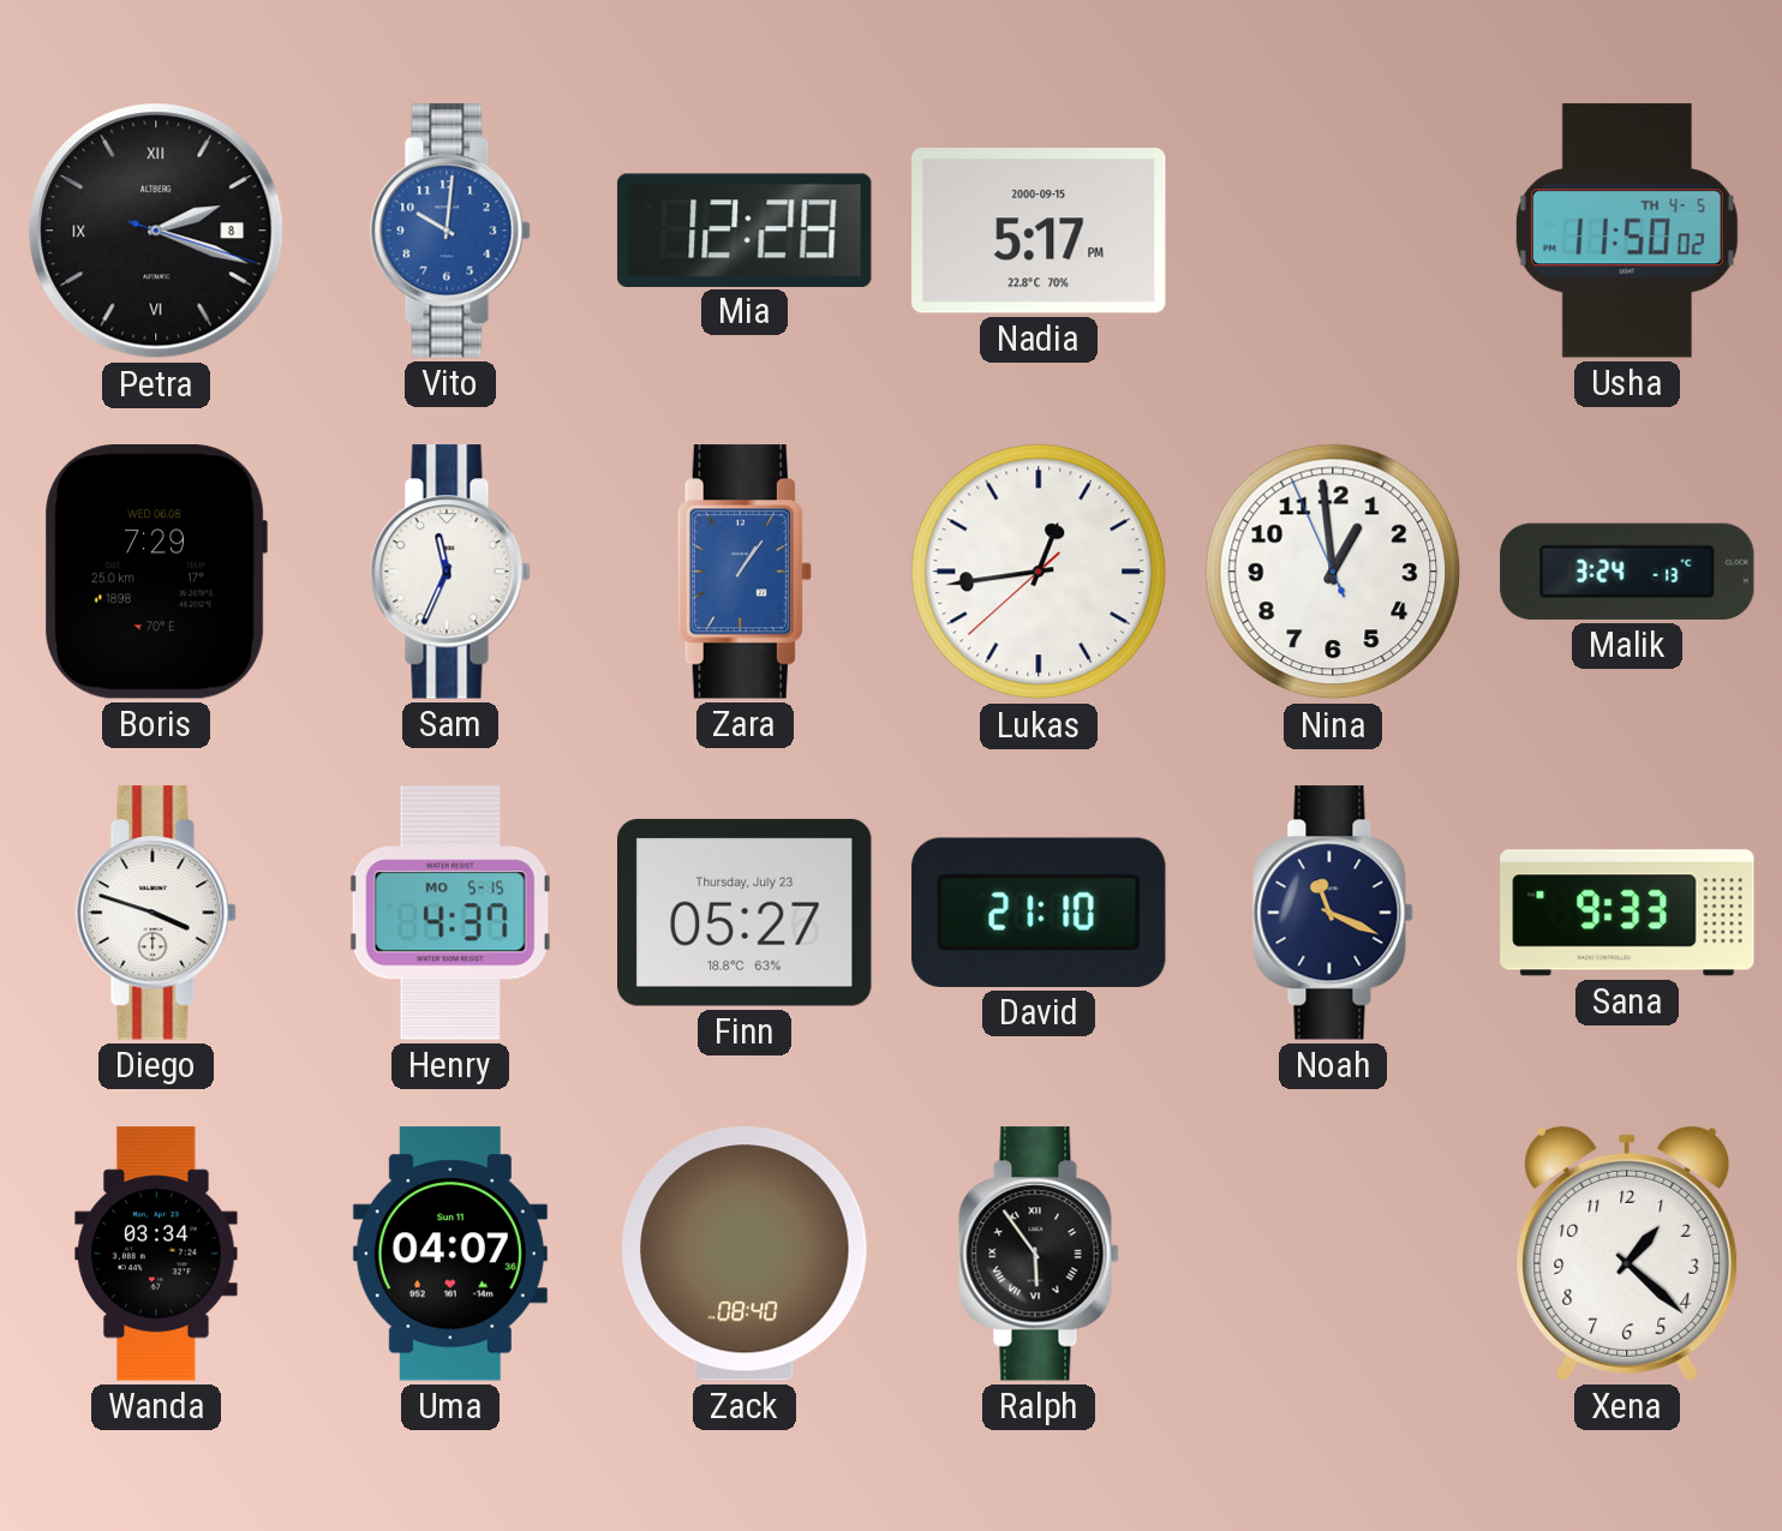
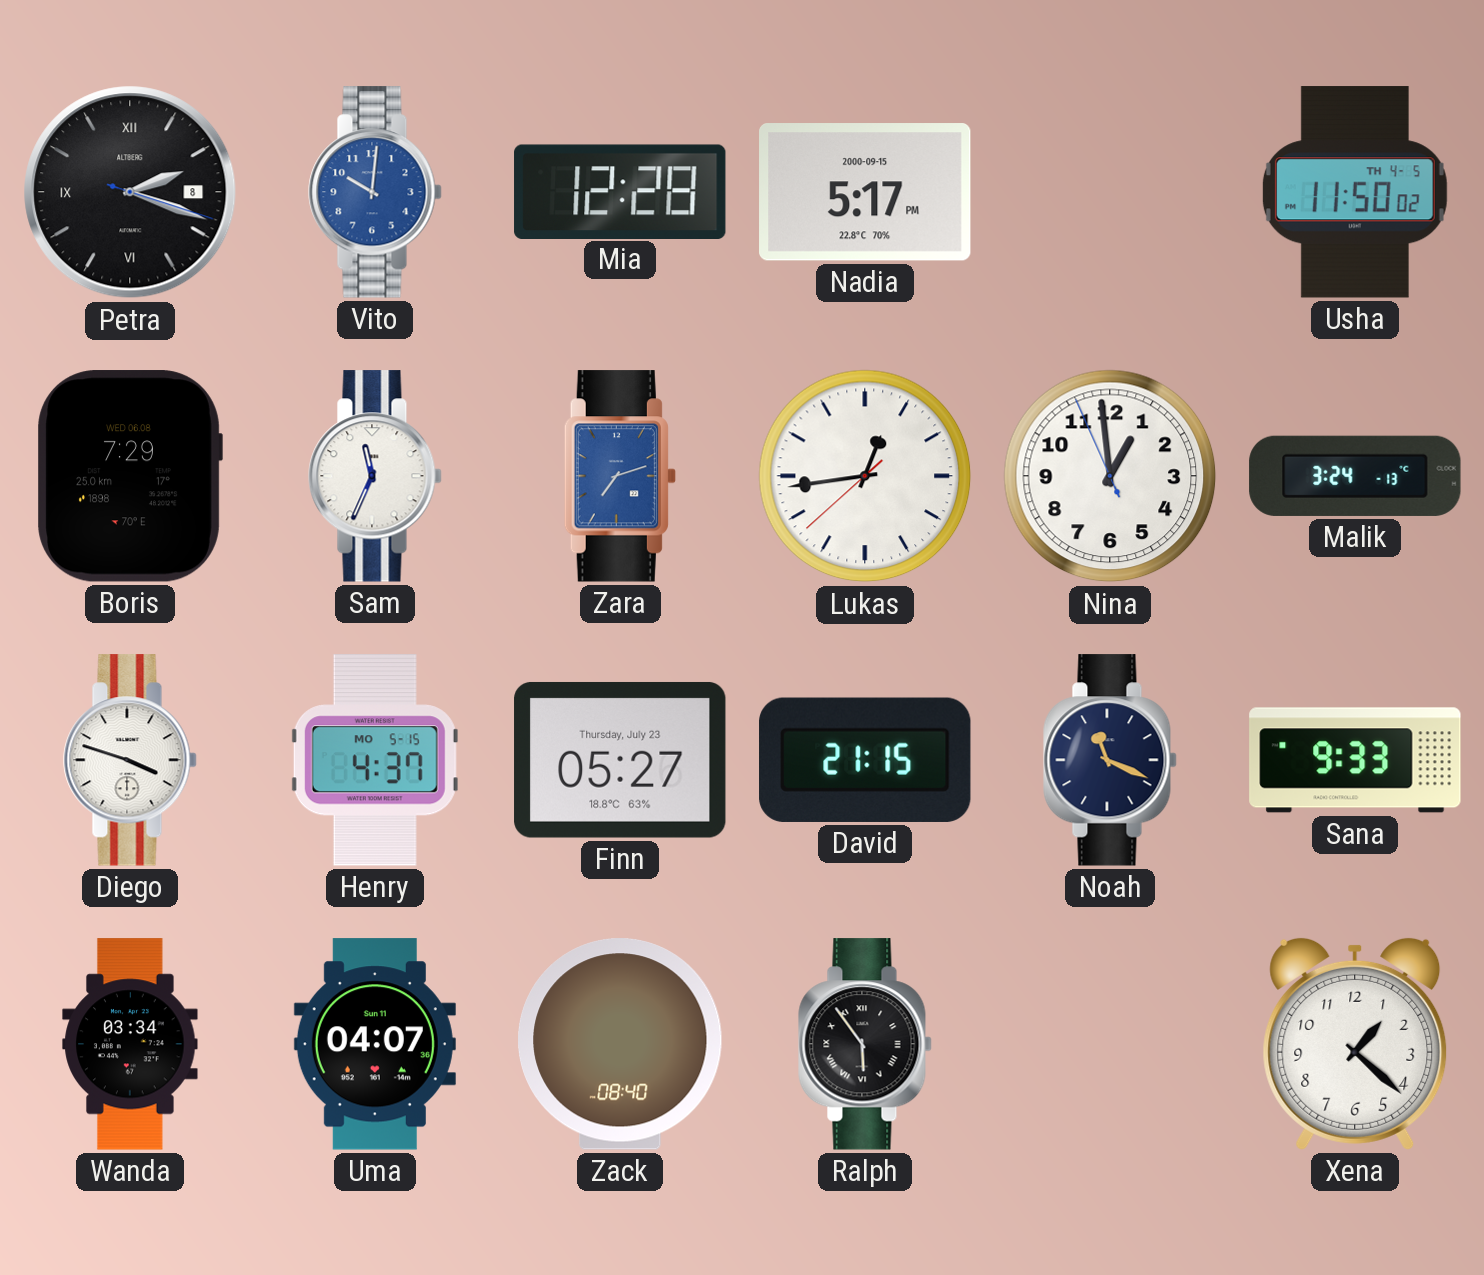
Zara: 1:06 -> 7:12
David: 21:10 -> 21:15
